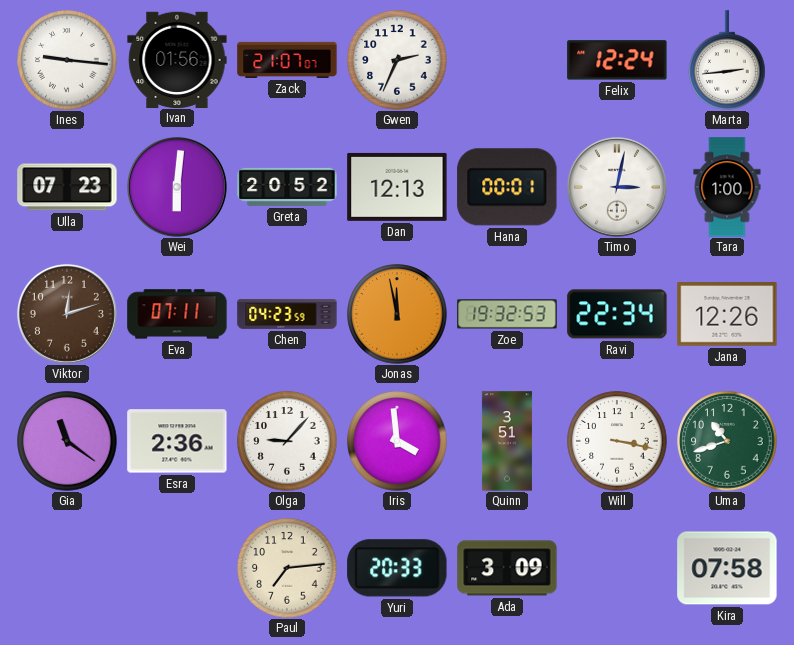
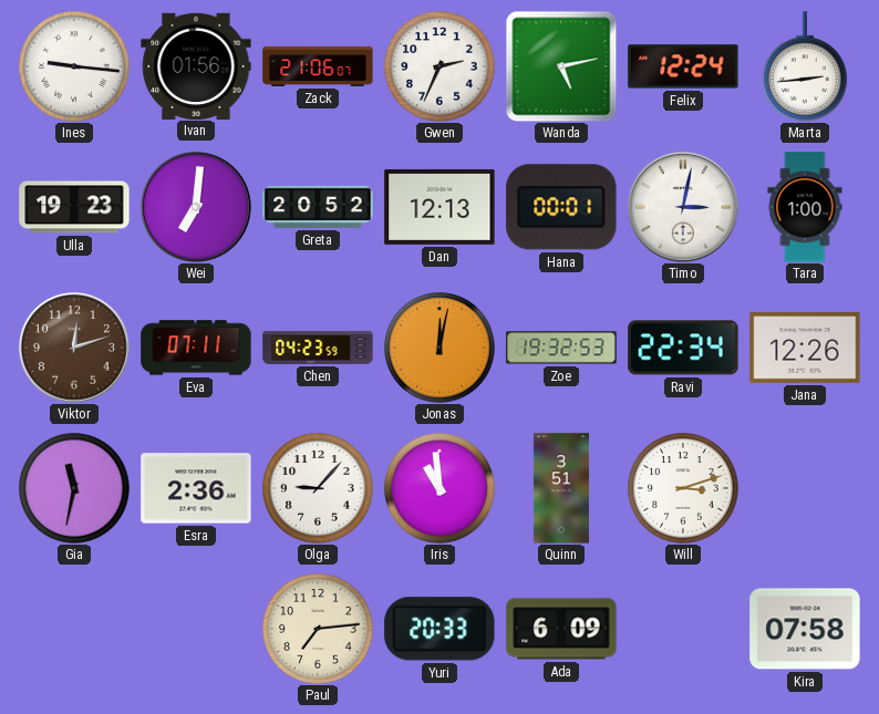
Zack: 21:07 -> 21:06
Wanda: none -> 5:13
Ulla: 07:23 -> 19:23
Wei: 6:01 -> 7:01
Jonas: 11:58 -> 12:02
Gia: 11:21 -> 11:32
Iris: 3:59 -> 10:59
Will: 3:17 -> 3:12
Uma: 10:42 -> none
Ada: 3:09 -> 6:09
